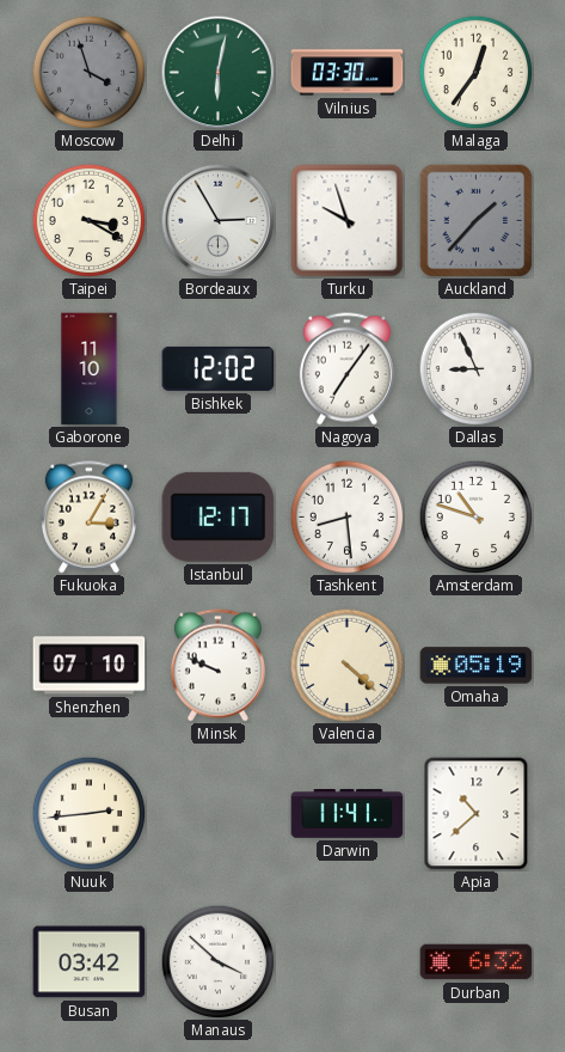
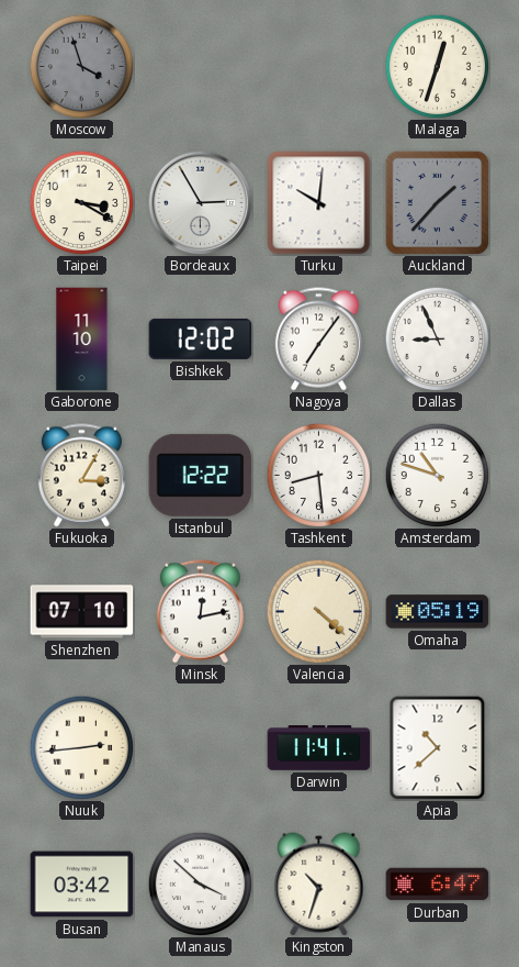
Delhi: 6:02 -> none
Vilnius: 03:30 -> none
Malaga: 12:36 -> 12:33
Turku: 9:57 -> 10:01
Istanbul: 12:17 -> 12:22
Minsk: 9:49 -> 12:13
Kingston: none -> 10:33
Durban: 6:32 -> 6:47
